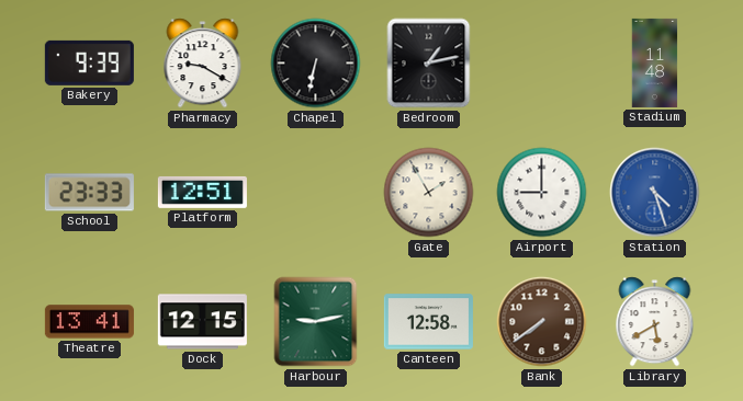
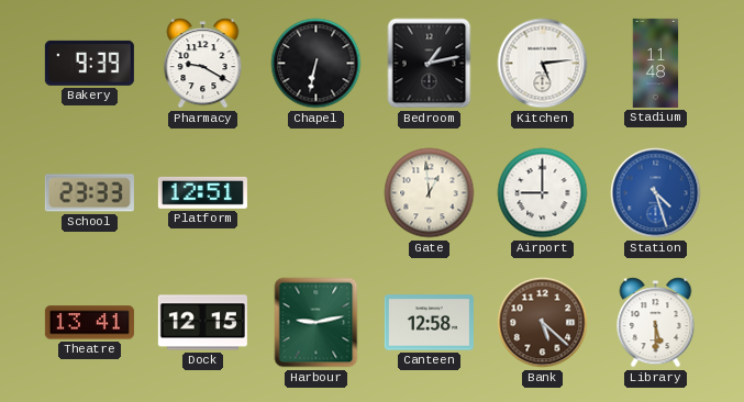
Kitchen: none -> 5:14
Gate: 1:55 -> 12:59
Bank: 7:39 -> 5:22
Library: 5:40 -> 5:30
